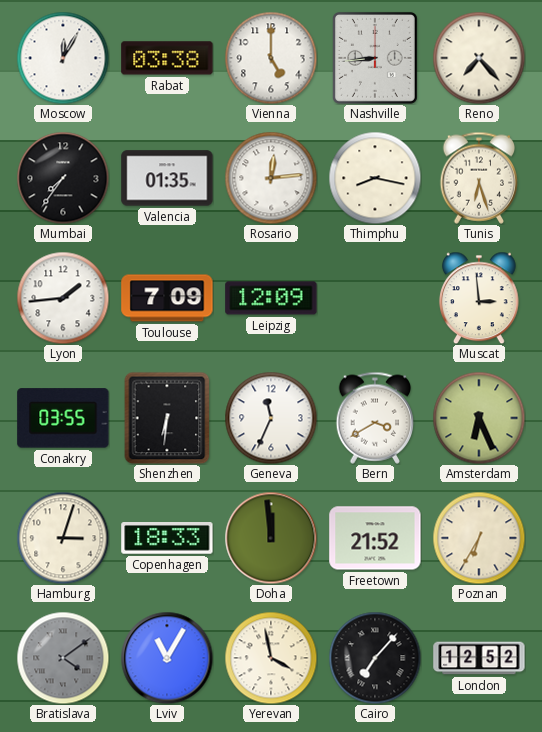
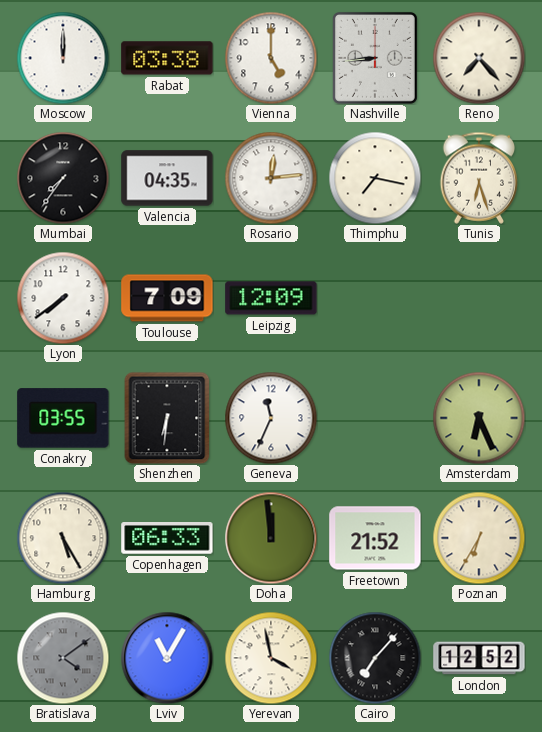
Moscow: 12:05 -> 12:00
Valencia: 01:35 -> 04:35
Thimphu: 8:17 -> 7:17
Lyon: 1:44 -> 7:39
Muscat: 2:59 -> none
Bern: 3:40 -> none
Hamburg: 3:03 -> 5:25
Copenhagen: 18:33 -> 06:33
